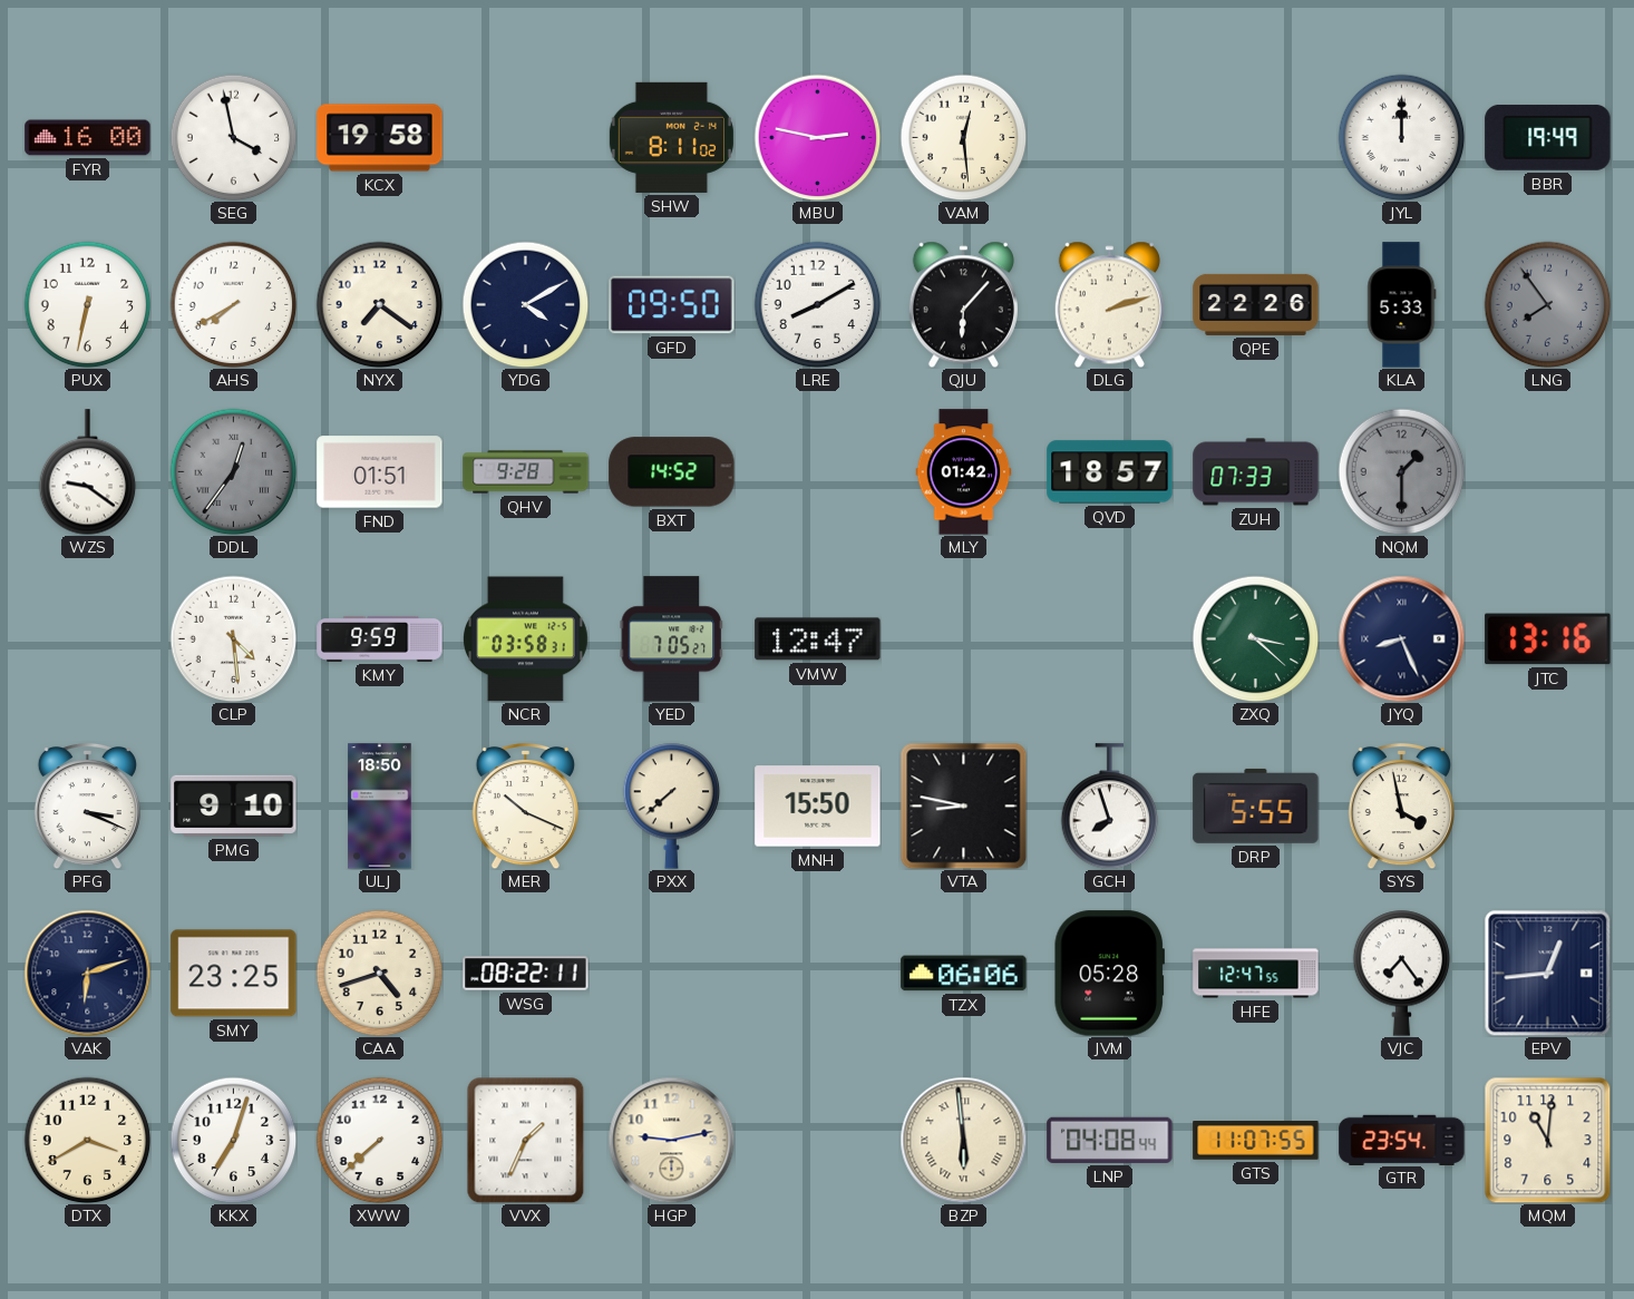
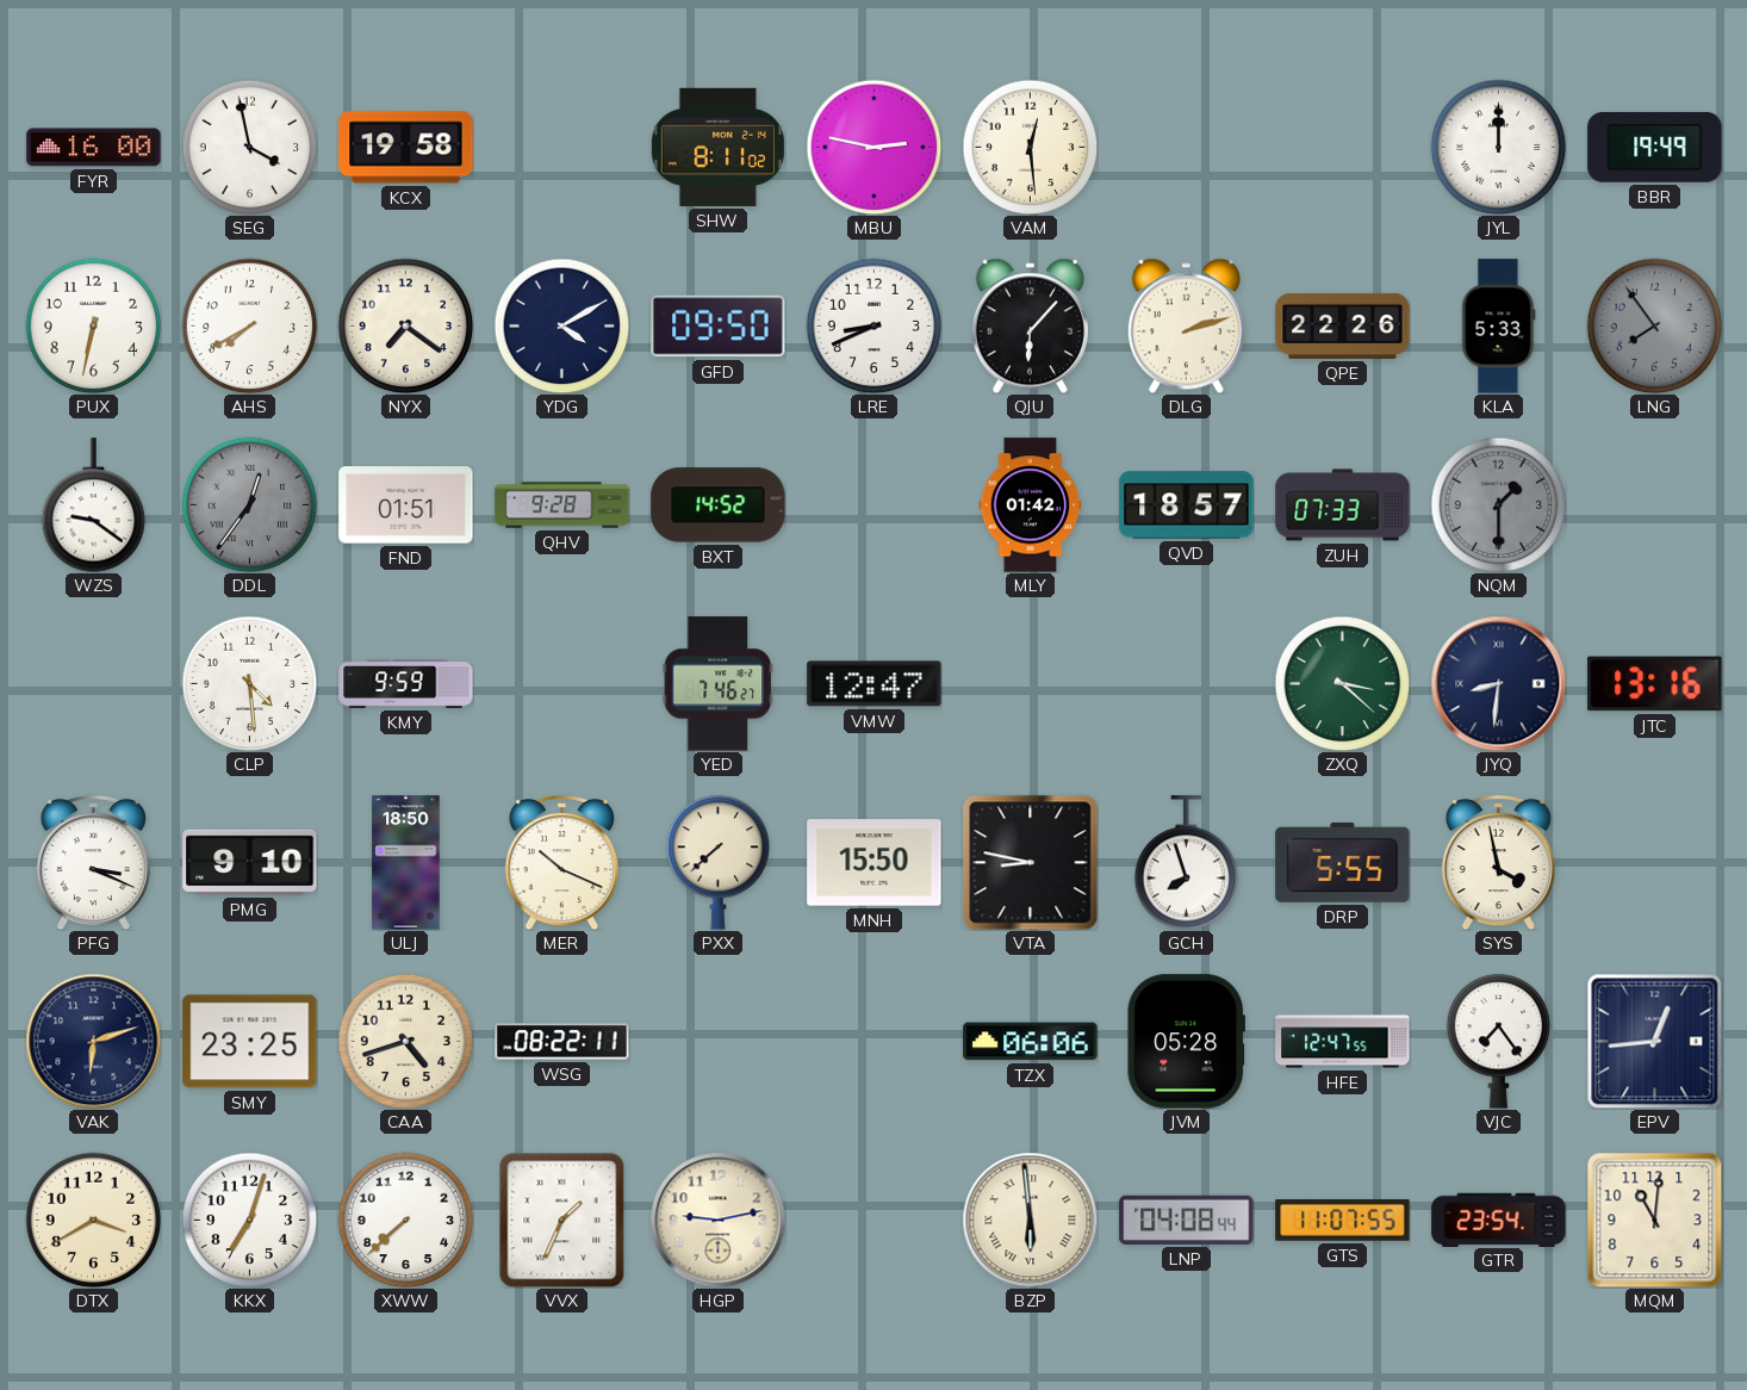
LRE: 8:10 -> 8:41
NCR: 03:58 -> none
YED: 7:05 -> 7:46
JYQ: 8:26 -> 8:31
